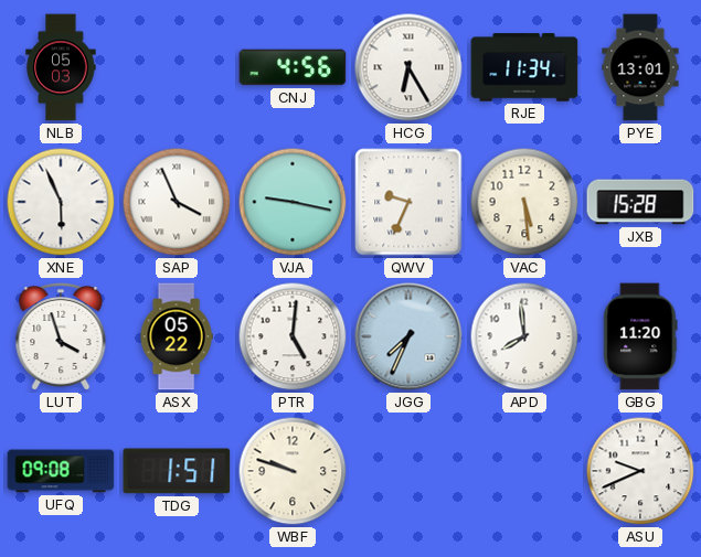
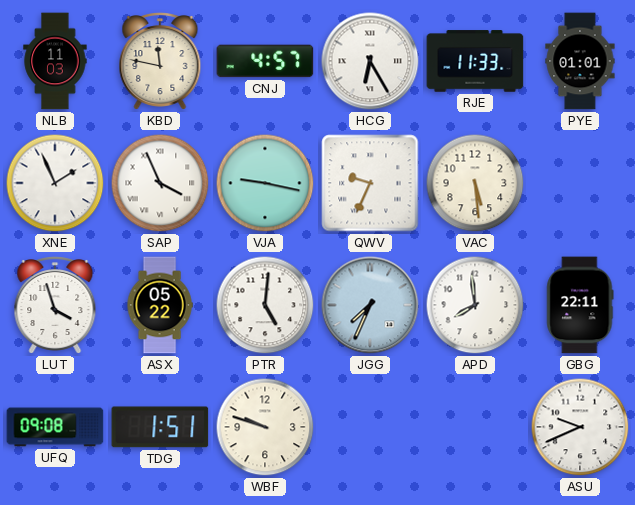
NLB: 05:03 -> 11:03
KBD: none -> 11:47
CNJ: 4:56 -> 4:57
RJE: 11:34 -> 11:33
PYE: 13:01 -> 01:01
XNE: 5:56 -> 1:56
JXB: 15:28 -> none
GBG: 11:20 -> 22:11
